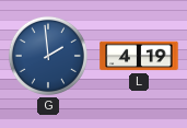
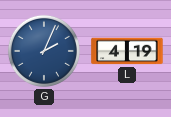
G: 1:59 -> 2:04
